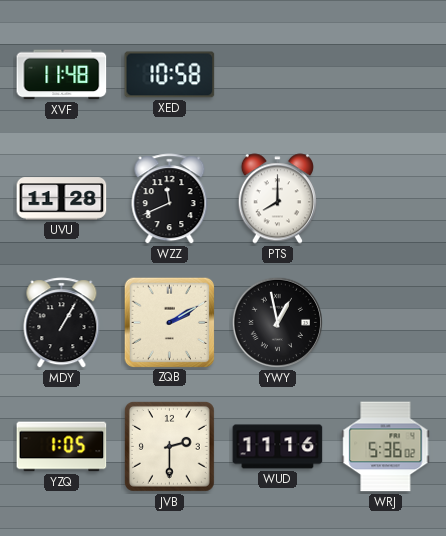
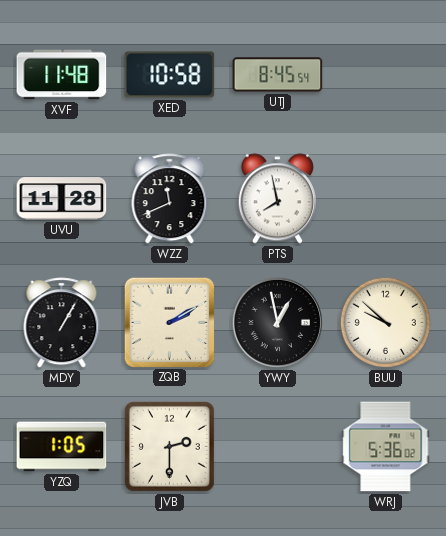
UTJ: none -> 8:45
PTS: 8:00 -> 7:58
BUU: none -> 9:52
WUD: 11:16 -> none
